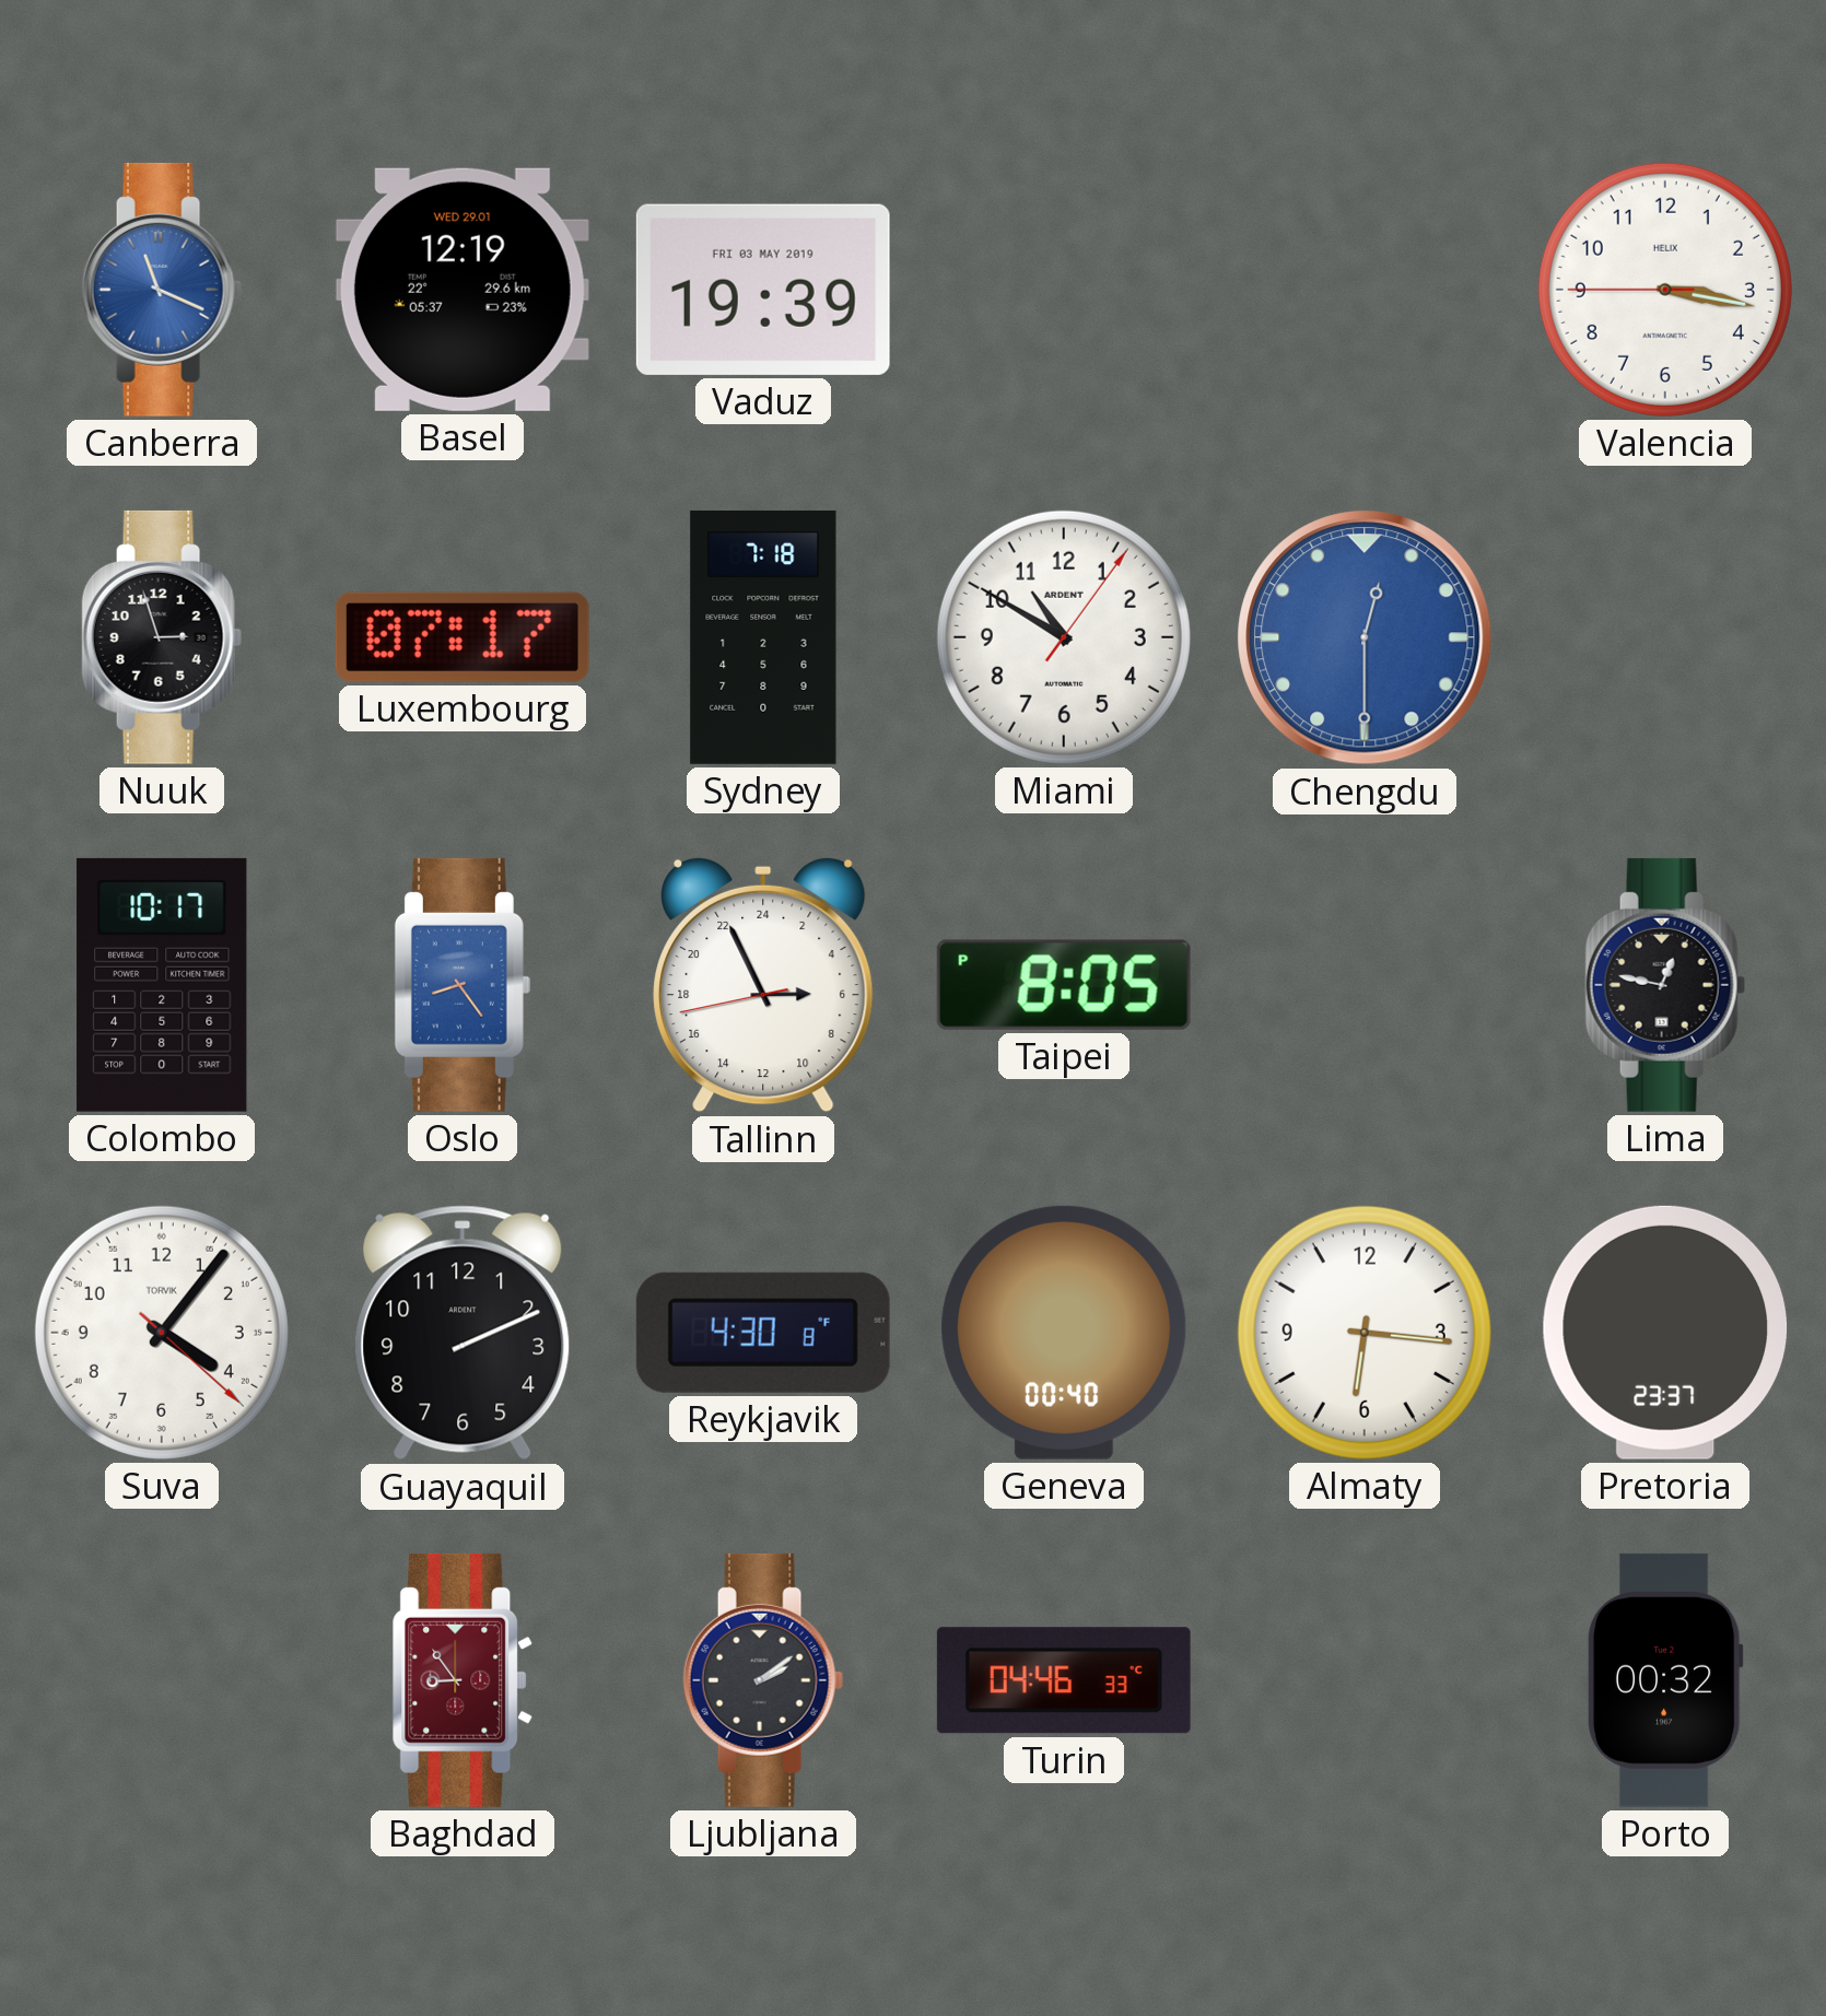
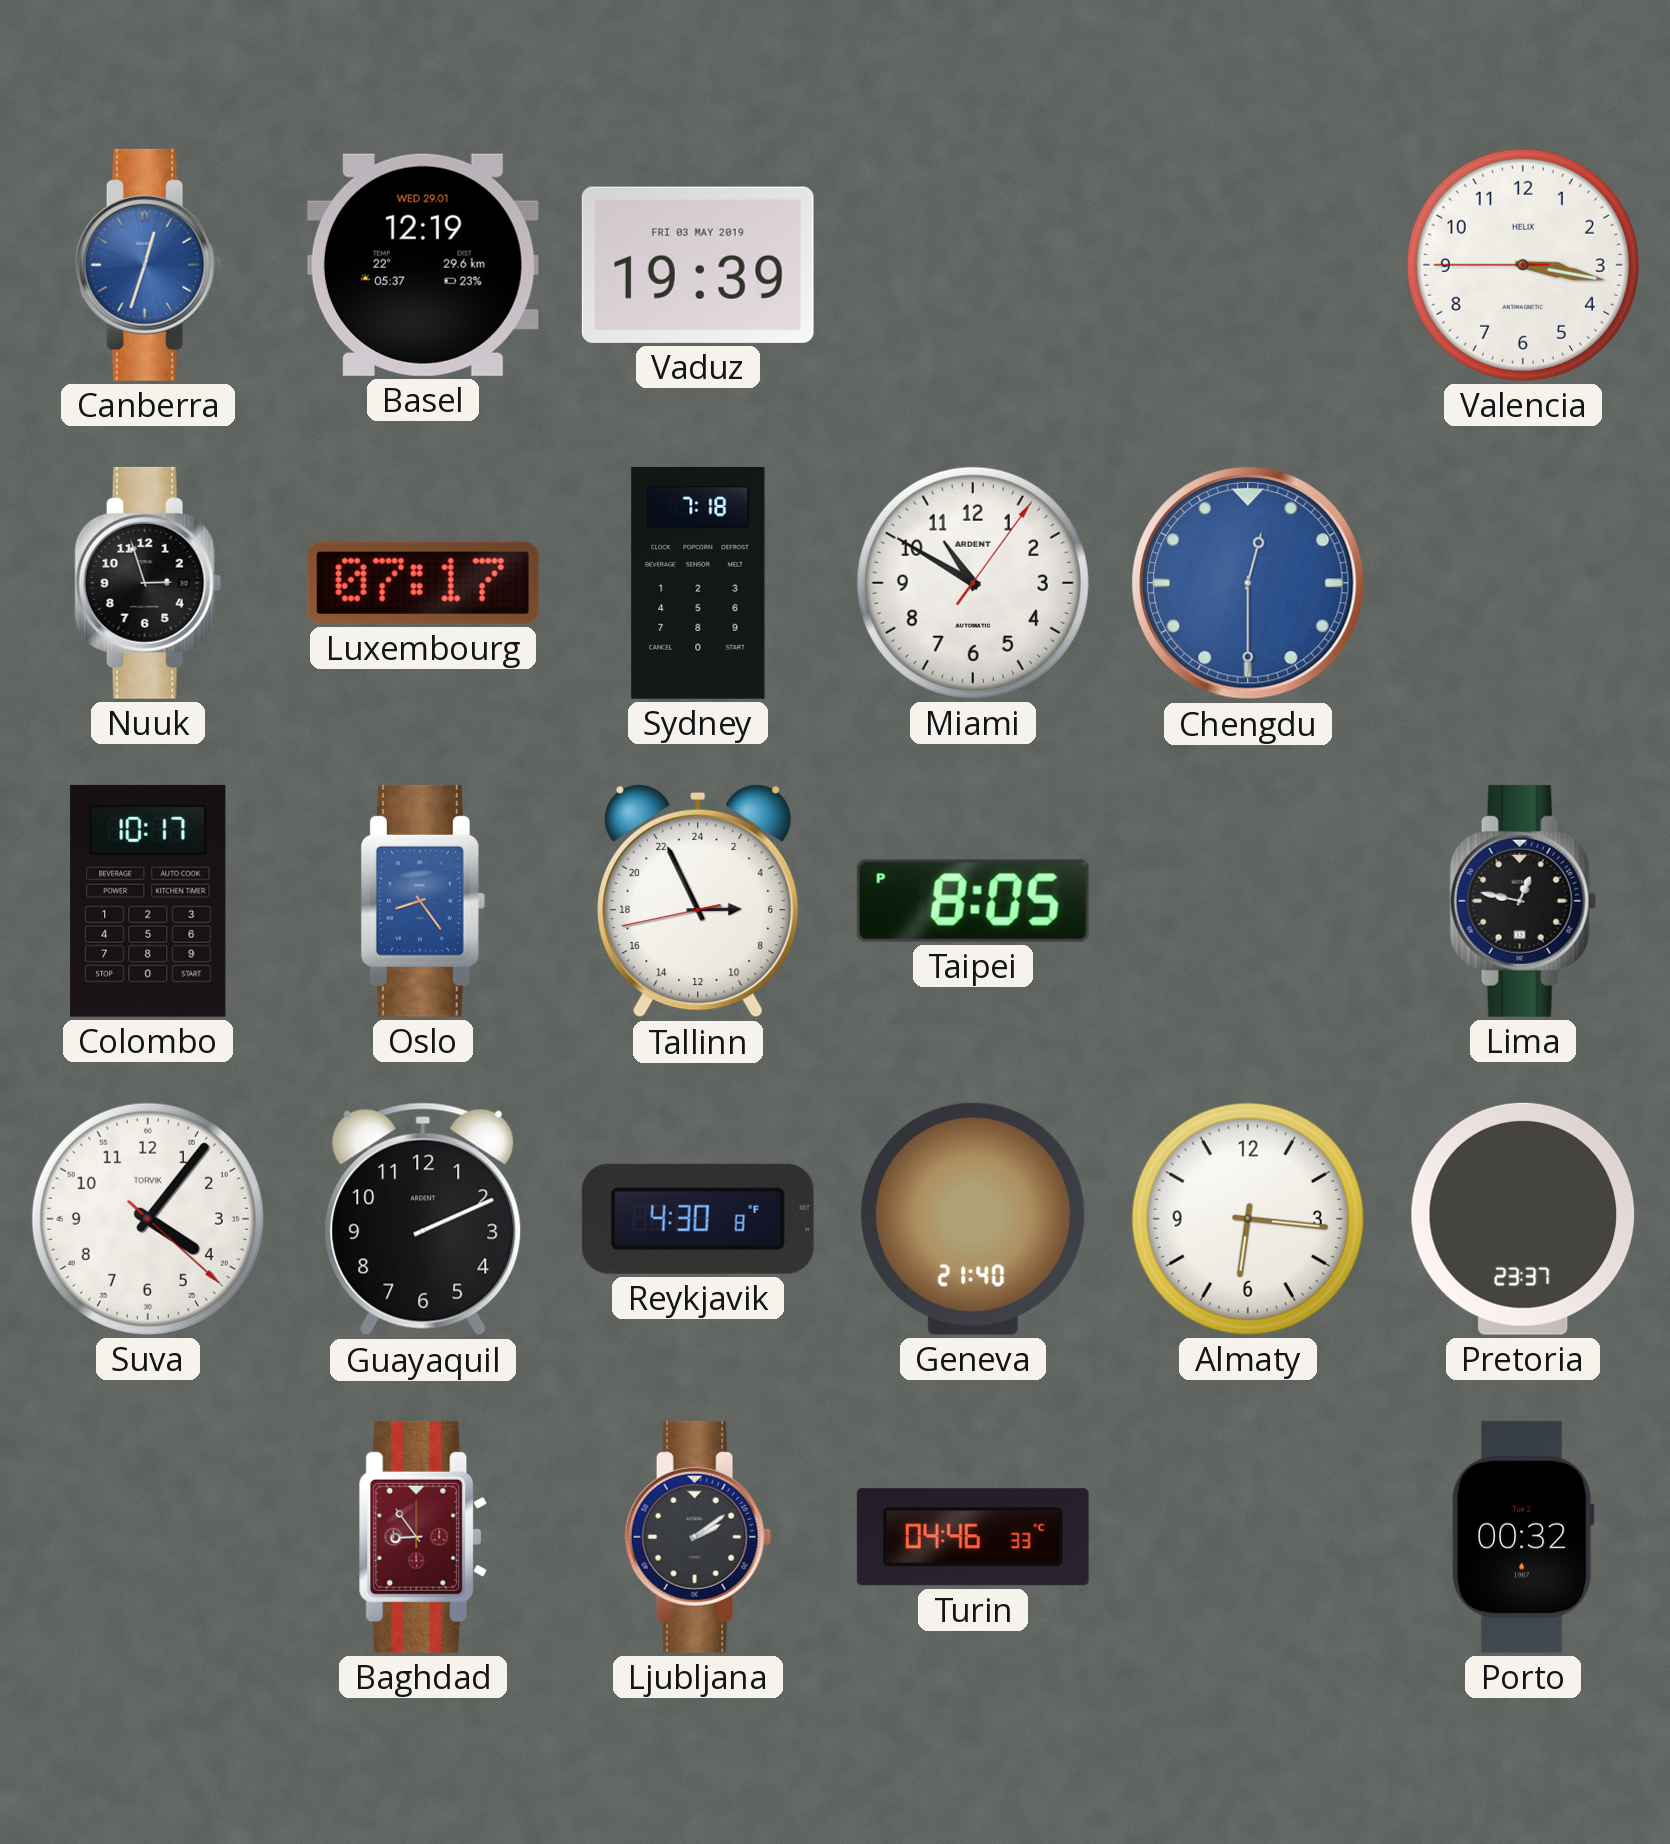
Canberra: 11:19 -> 12:33
Geneva: 00:40 -> 21:40
